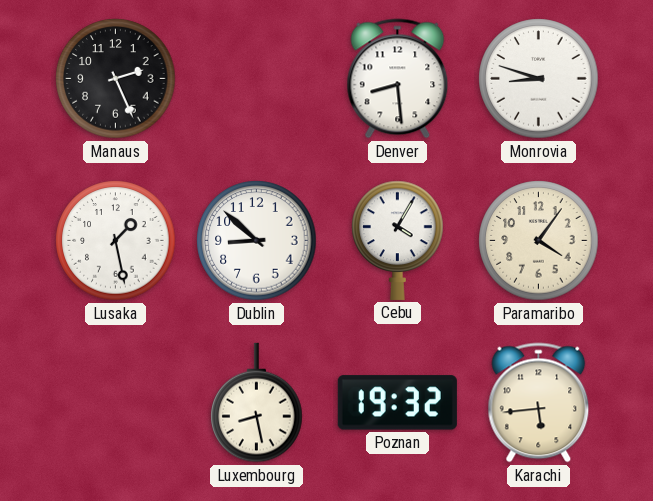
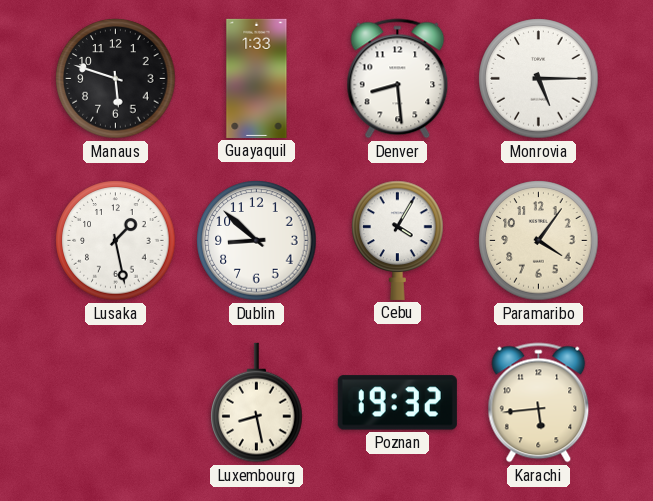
Manaus: 2:26 -> 5:48
Guayaquil: none -> 1:33
Monrovia: 8:48 -> 5:15
